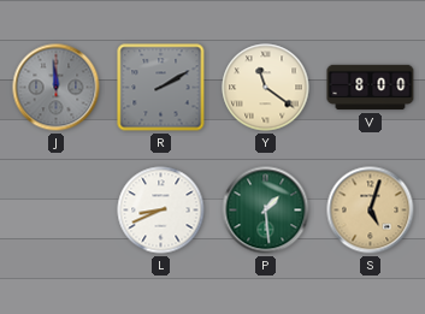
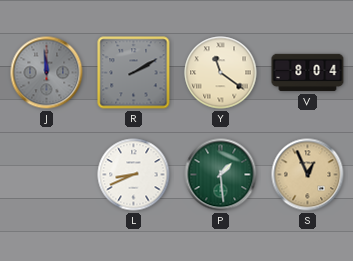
V: 8:00 -> 8:04
S: 5:03 -> 12:56
